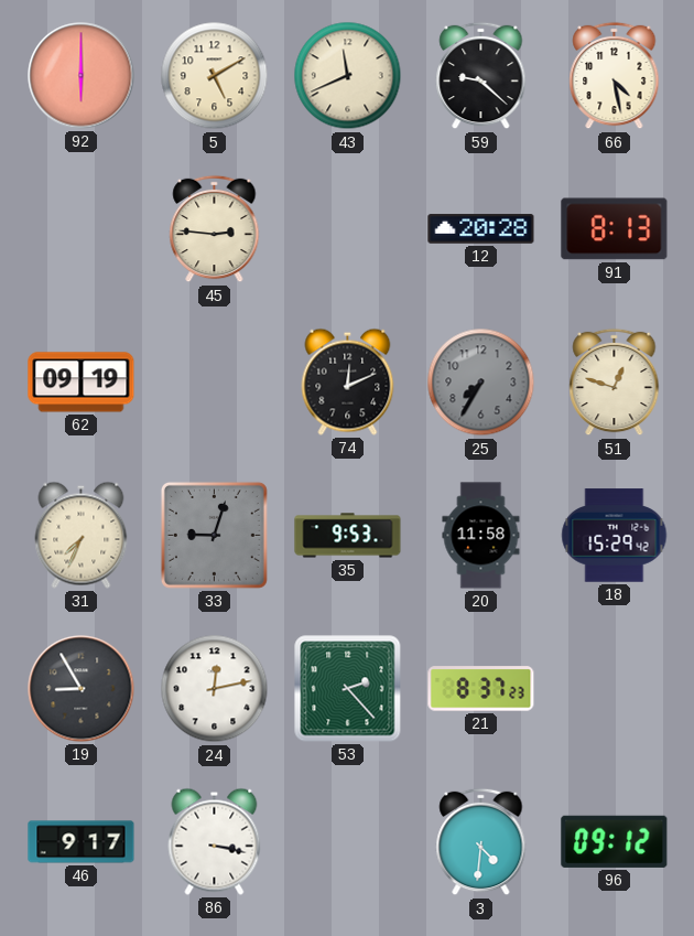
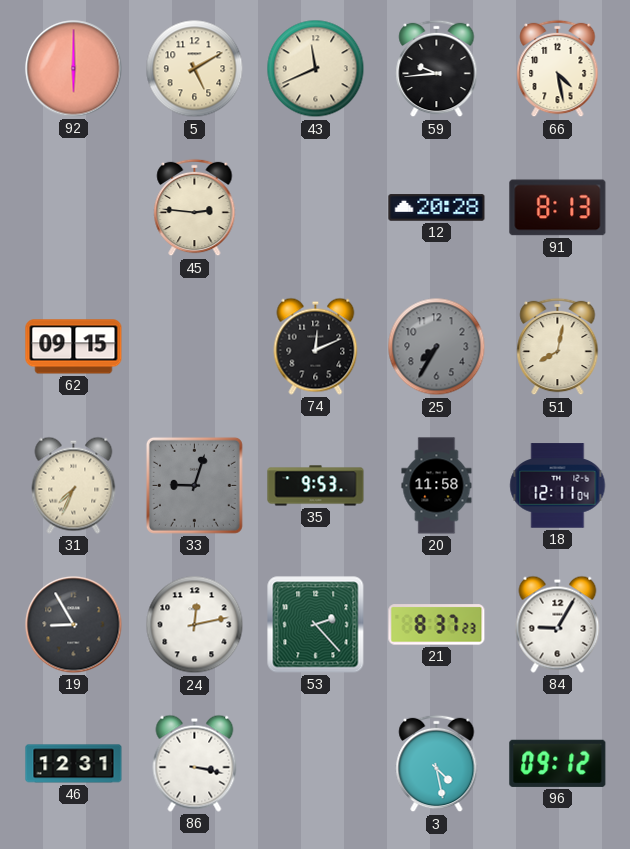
59: 9:22 -> 9:44
62: 09:19 -> 09:15
51: 12:48 -> 8:02
18: 15:29 -> 12:11
84: none -> 9:05
46: 9:17 -> 12:31
3: 4:31 -> 4:28
